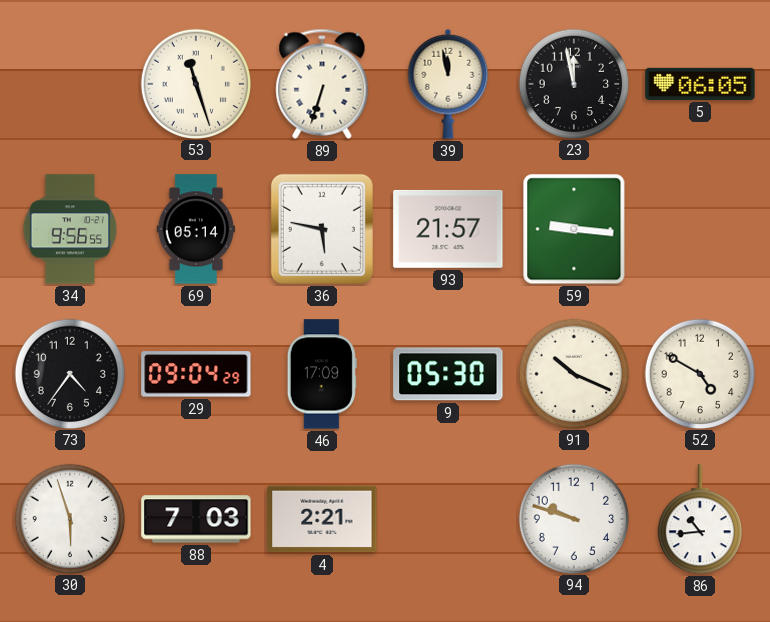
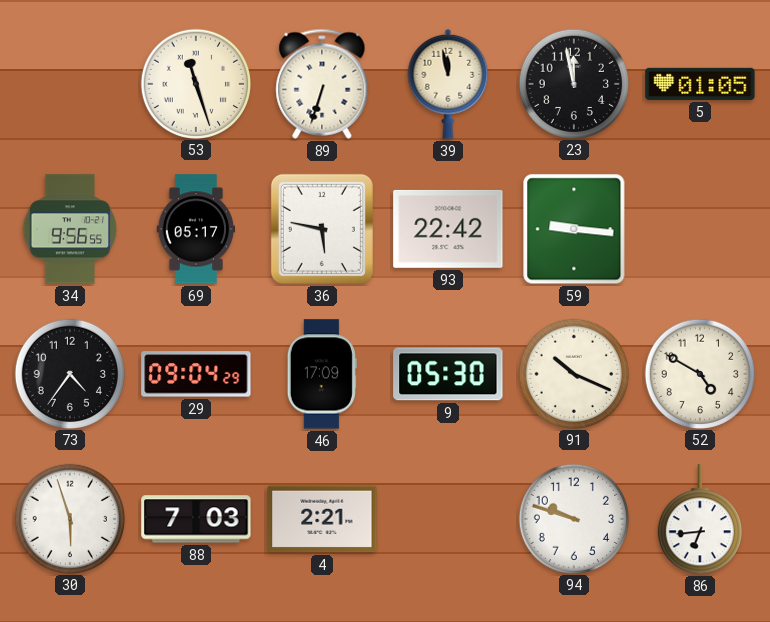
5: 06:05 -> 01:05
69: 05:14 -> 05:17
93: 21:57 -> 22:42
86: 10:44 -> 6:44
